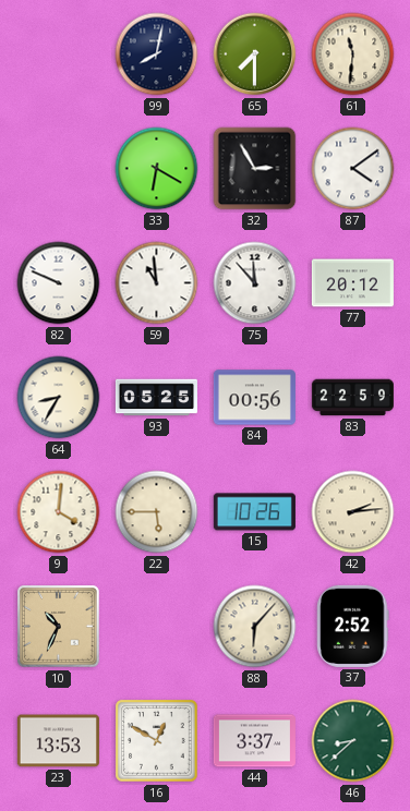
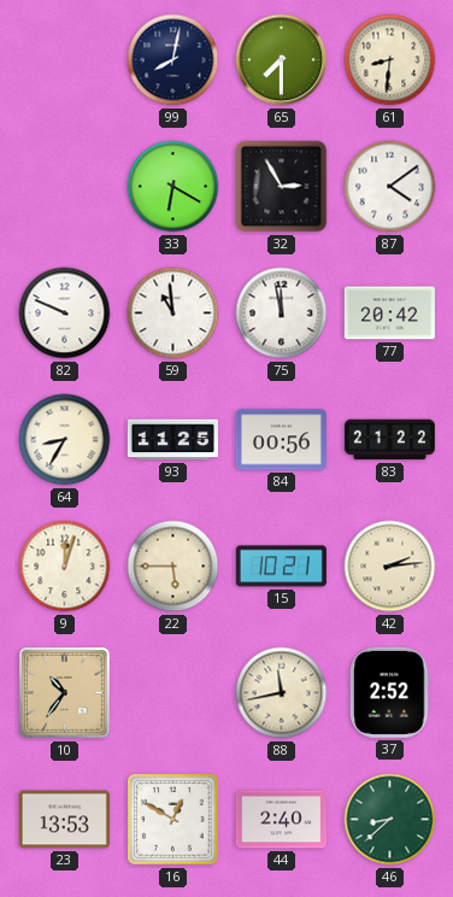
61: 11:31 -> 8:31
75: 11:53 -> 11:58
77: 20:12 -> 20:42
93: 05:25 -> 11:25
83: 22:59 -> 21:22
9: 4:01 -> 12:03
15: 10:26 -> 10:21
10: 10:34 -> 10:36
88: 6:07 -> 11:43
44: 3:37 -> 2:40
